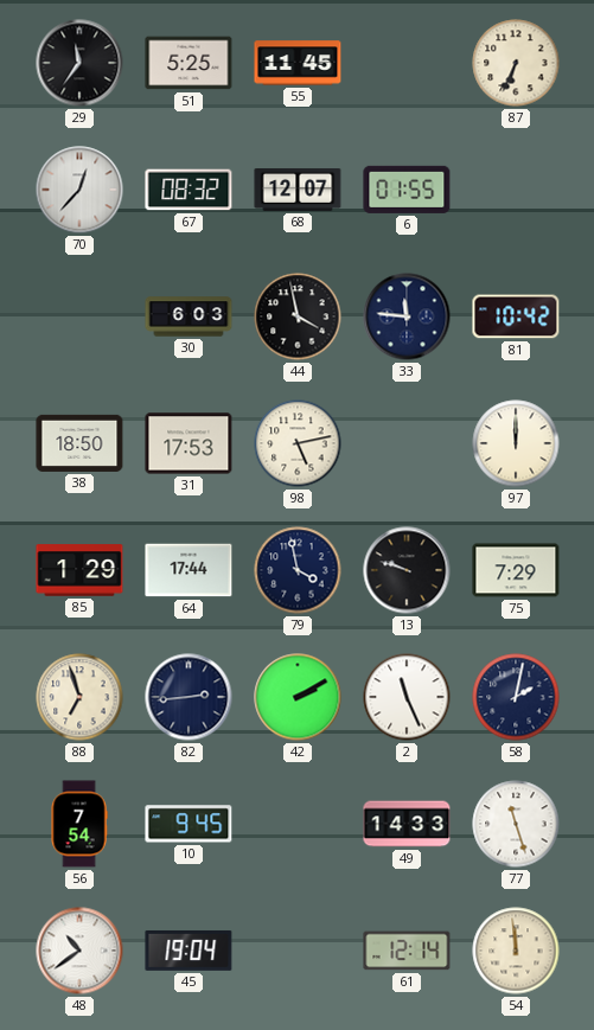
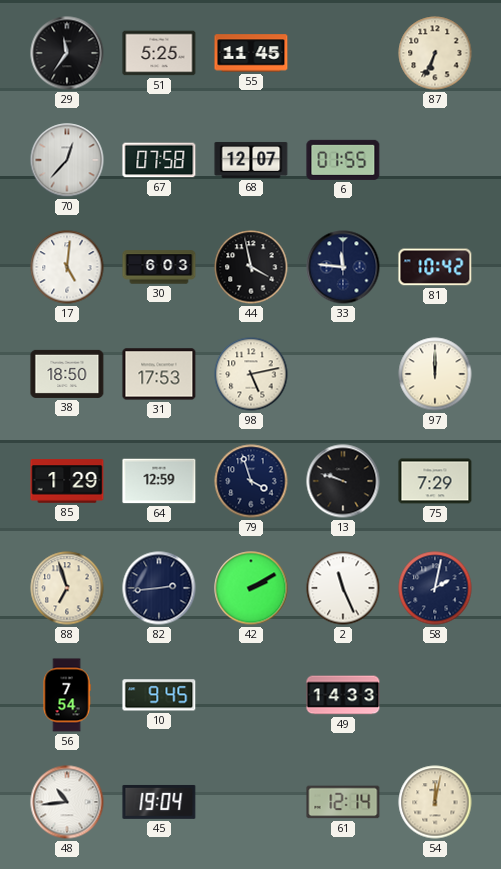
67: 08:32 -> 07:58
17: none -> 5:01
64: 17:44 -> 12:59
79: 3:58 -> 3:57
77: 11:27 -> none
48: 10:39 -> 10:44
54: 11:59 -> 12:02
